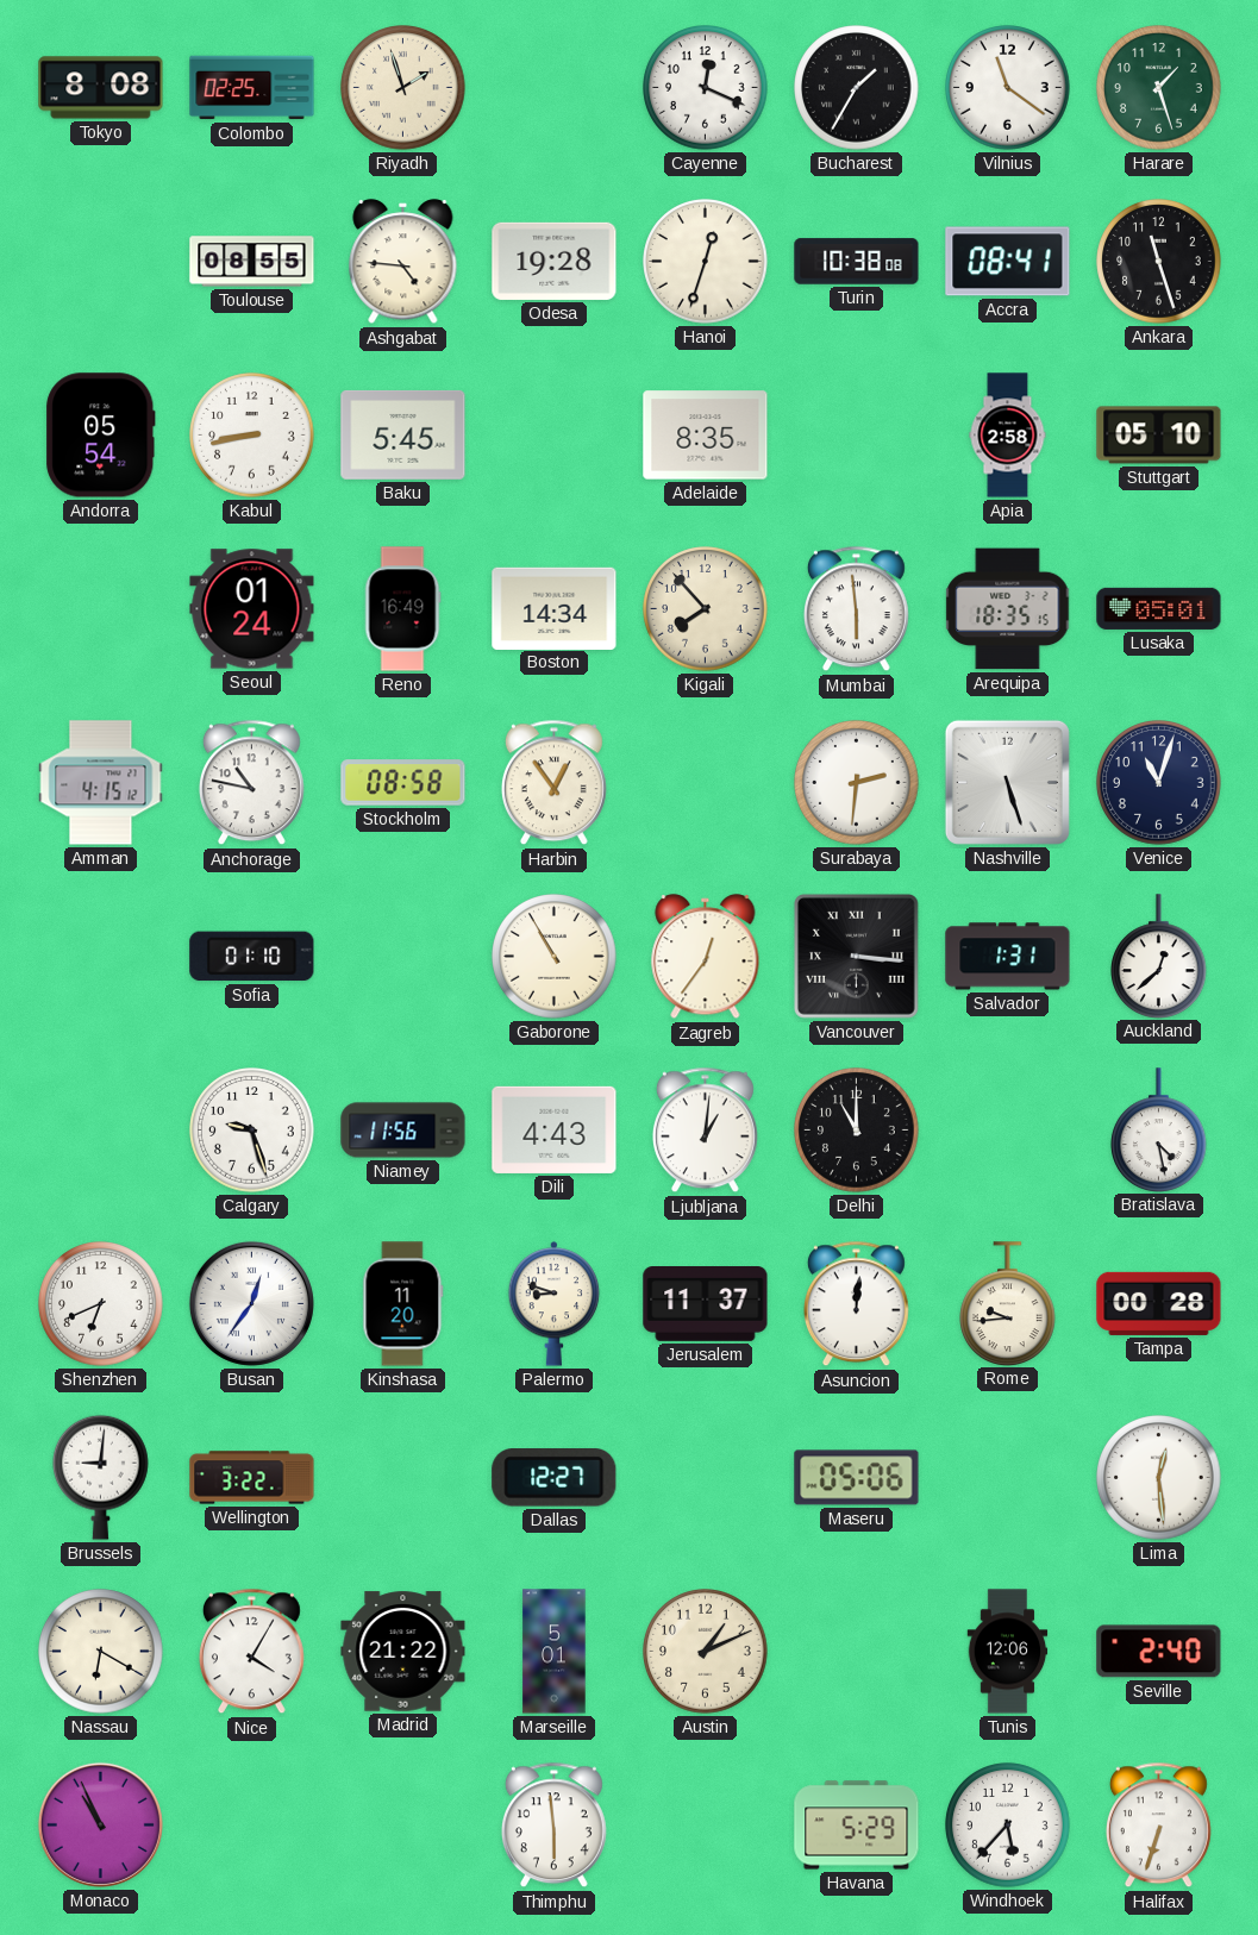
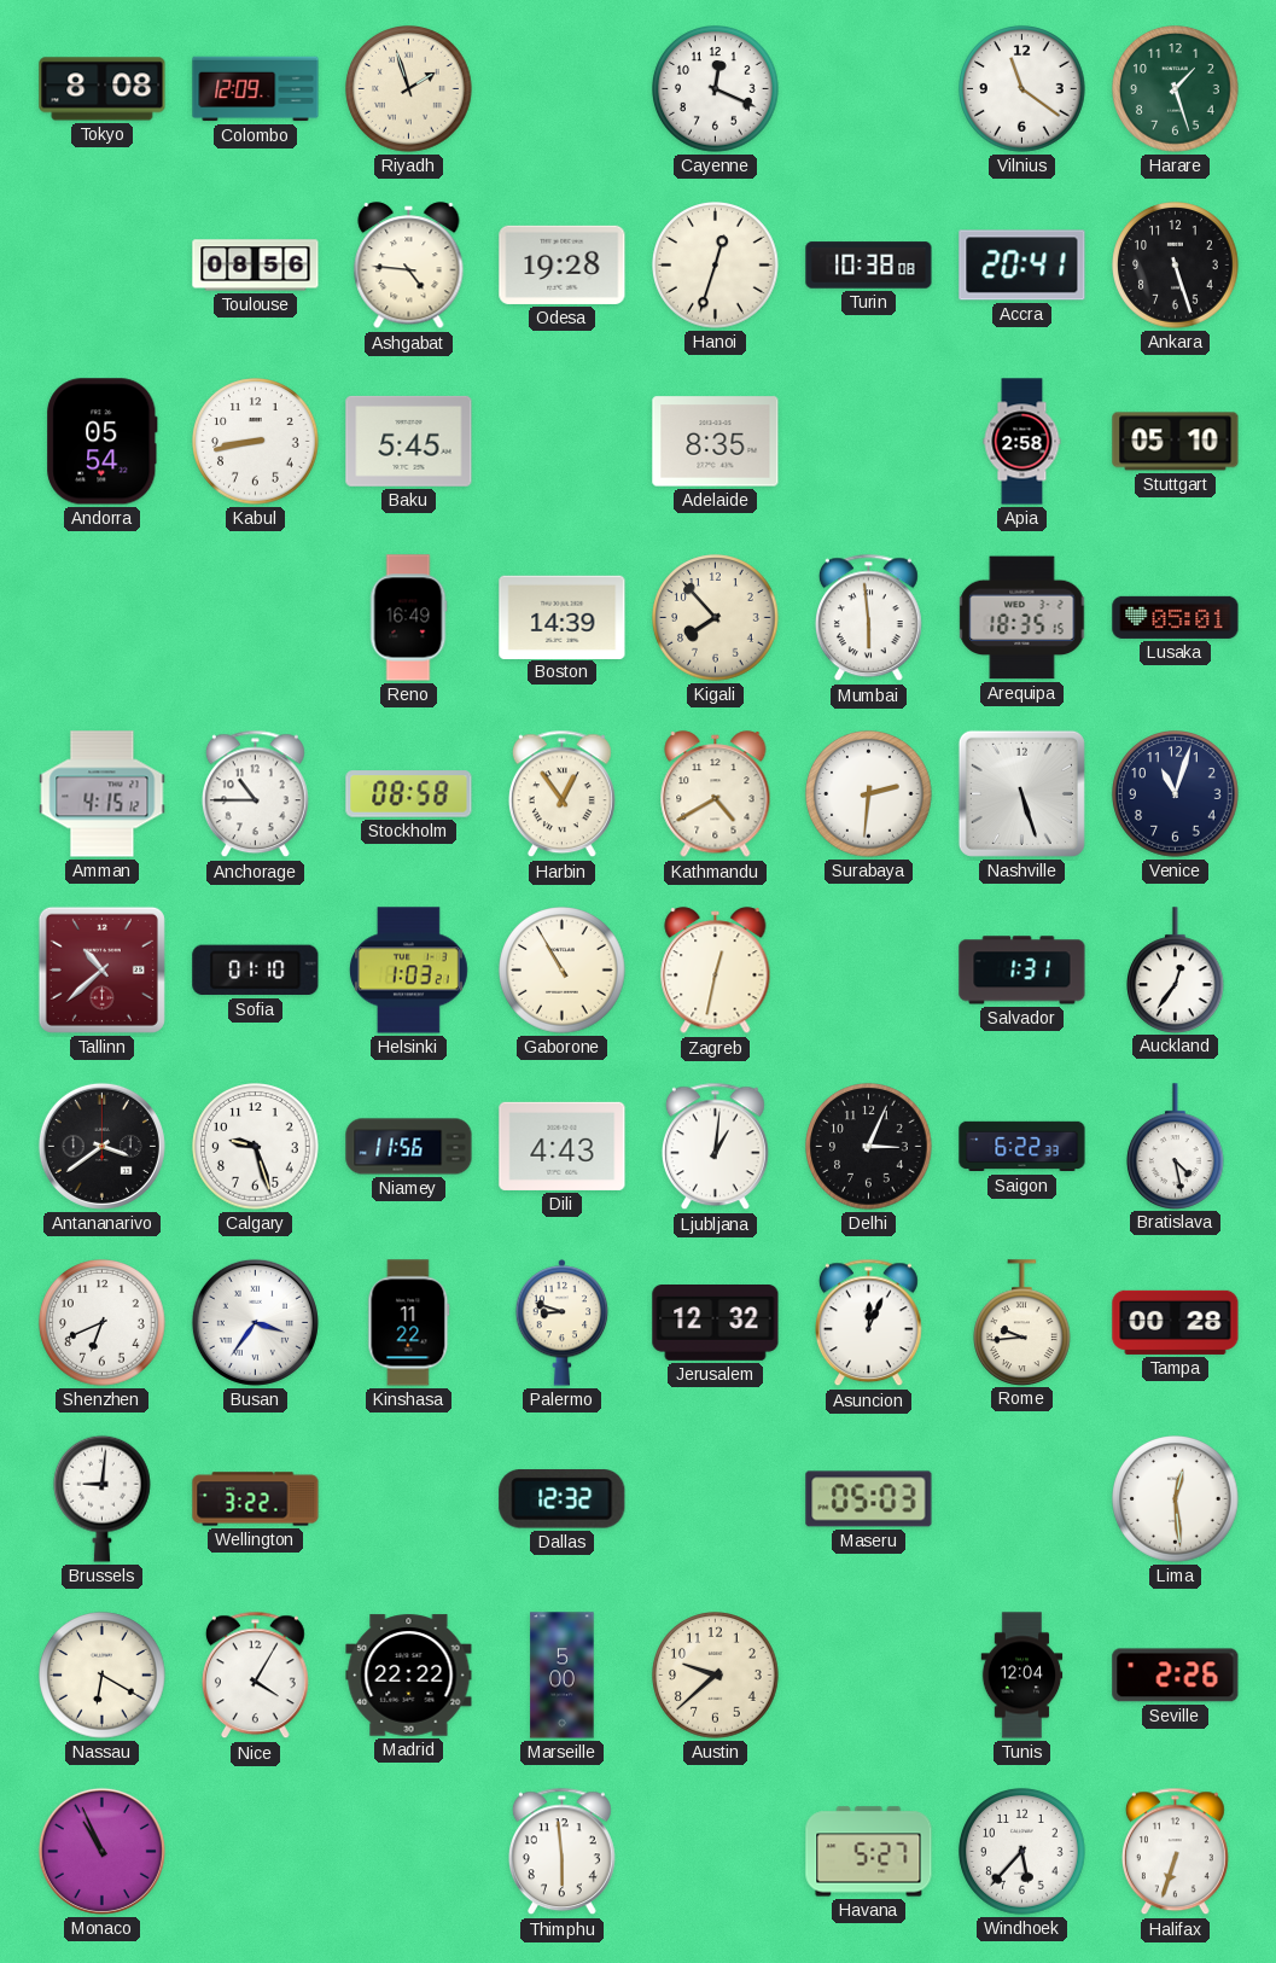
Colombo: 02:25 -> 12:09
Bucharest: 1:35 -> none
Toulouse: 08:55 -> 08:56
Accra: 08:41 -> 20:41
Ankara: 11:27 -> 5:27
Seoul: 01:24 -> none
Boston: 14:34 -> 14:39
Anchorage: 10:47 -> 10:45
Kathmandu: none -> 4:40
Tallinn: none -> 10:38
Helsinki: none -> 1:03
Zagreb: 12:36 -> 12:32
Vancouver: 3:16 -> none
Auckland: 12:38 -> 12:36
Antananarivo: none -> 3:39
Delhi: 11:00 -> 3:04
Saigon: none -> 6:22
Busan: 12:36 -> 3:36
Kinshasa: 11:20 -> 11:22
Jerusalem: 11:37 -> 12:32
Asuncion: 12:01 -> 12:04
Dallas: 12:27 -> 12:32
Maseru: 05:06 -> 05:03
Madrid: 21:22 -> 22:22
Marseille: 5:01 -> 5:00
Austin: 1:11 -> 9:38
Tunis: 12:06 -> 12:04
Seville: 2:40 -> 2:26
Havana: 5:29 -> 5:27
